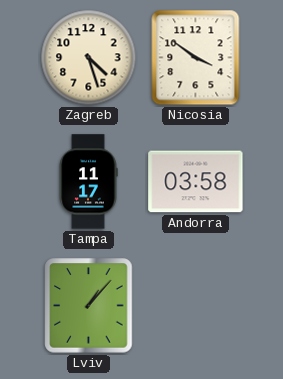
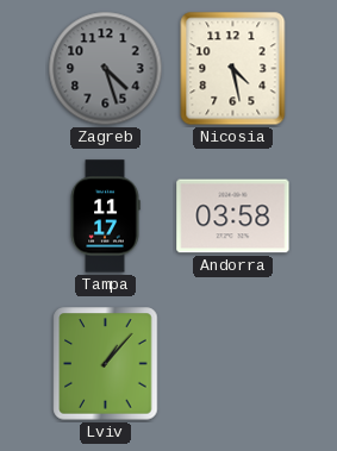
Zagreb dial: cream -> grey
Nicosia: 3:51 -> 4:28
